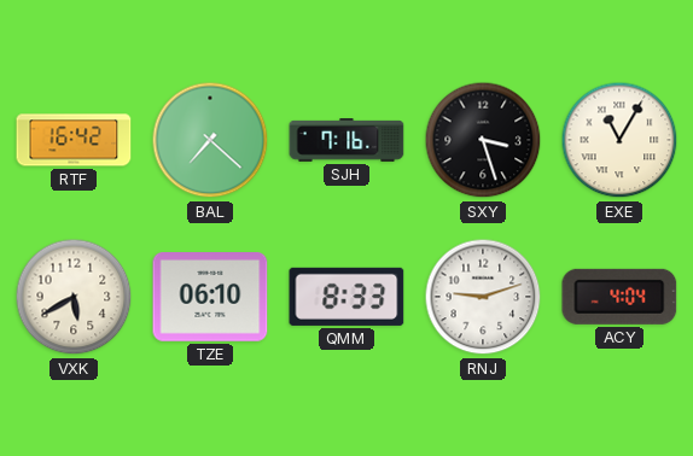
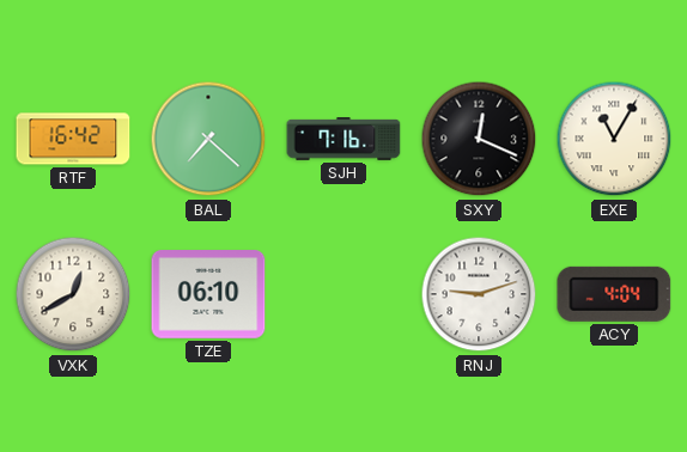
SXY: 3:27 -> 12:19
VXK: 5:40 -> 12:40
QMM: 8:33 -> none
